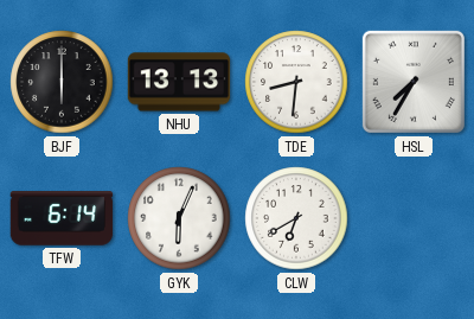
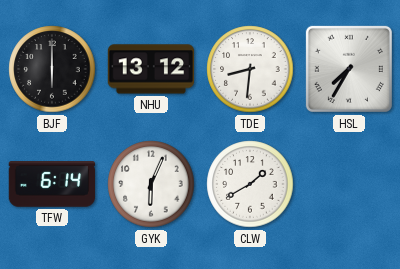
NHU: 13:13 -> 13:12
CLW: 6:40 -> 1:40
